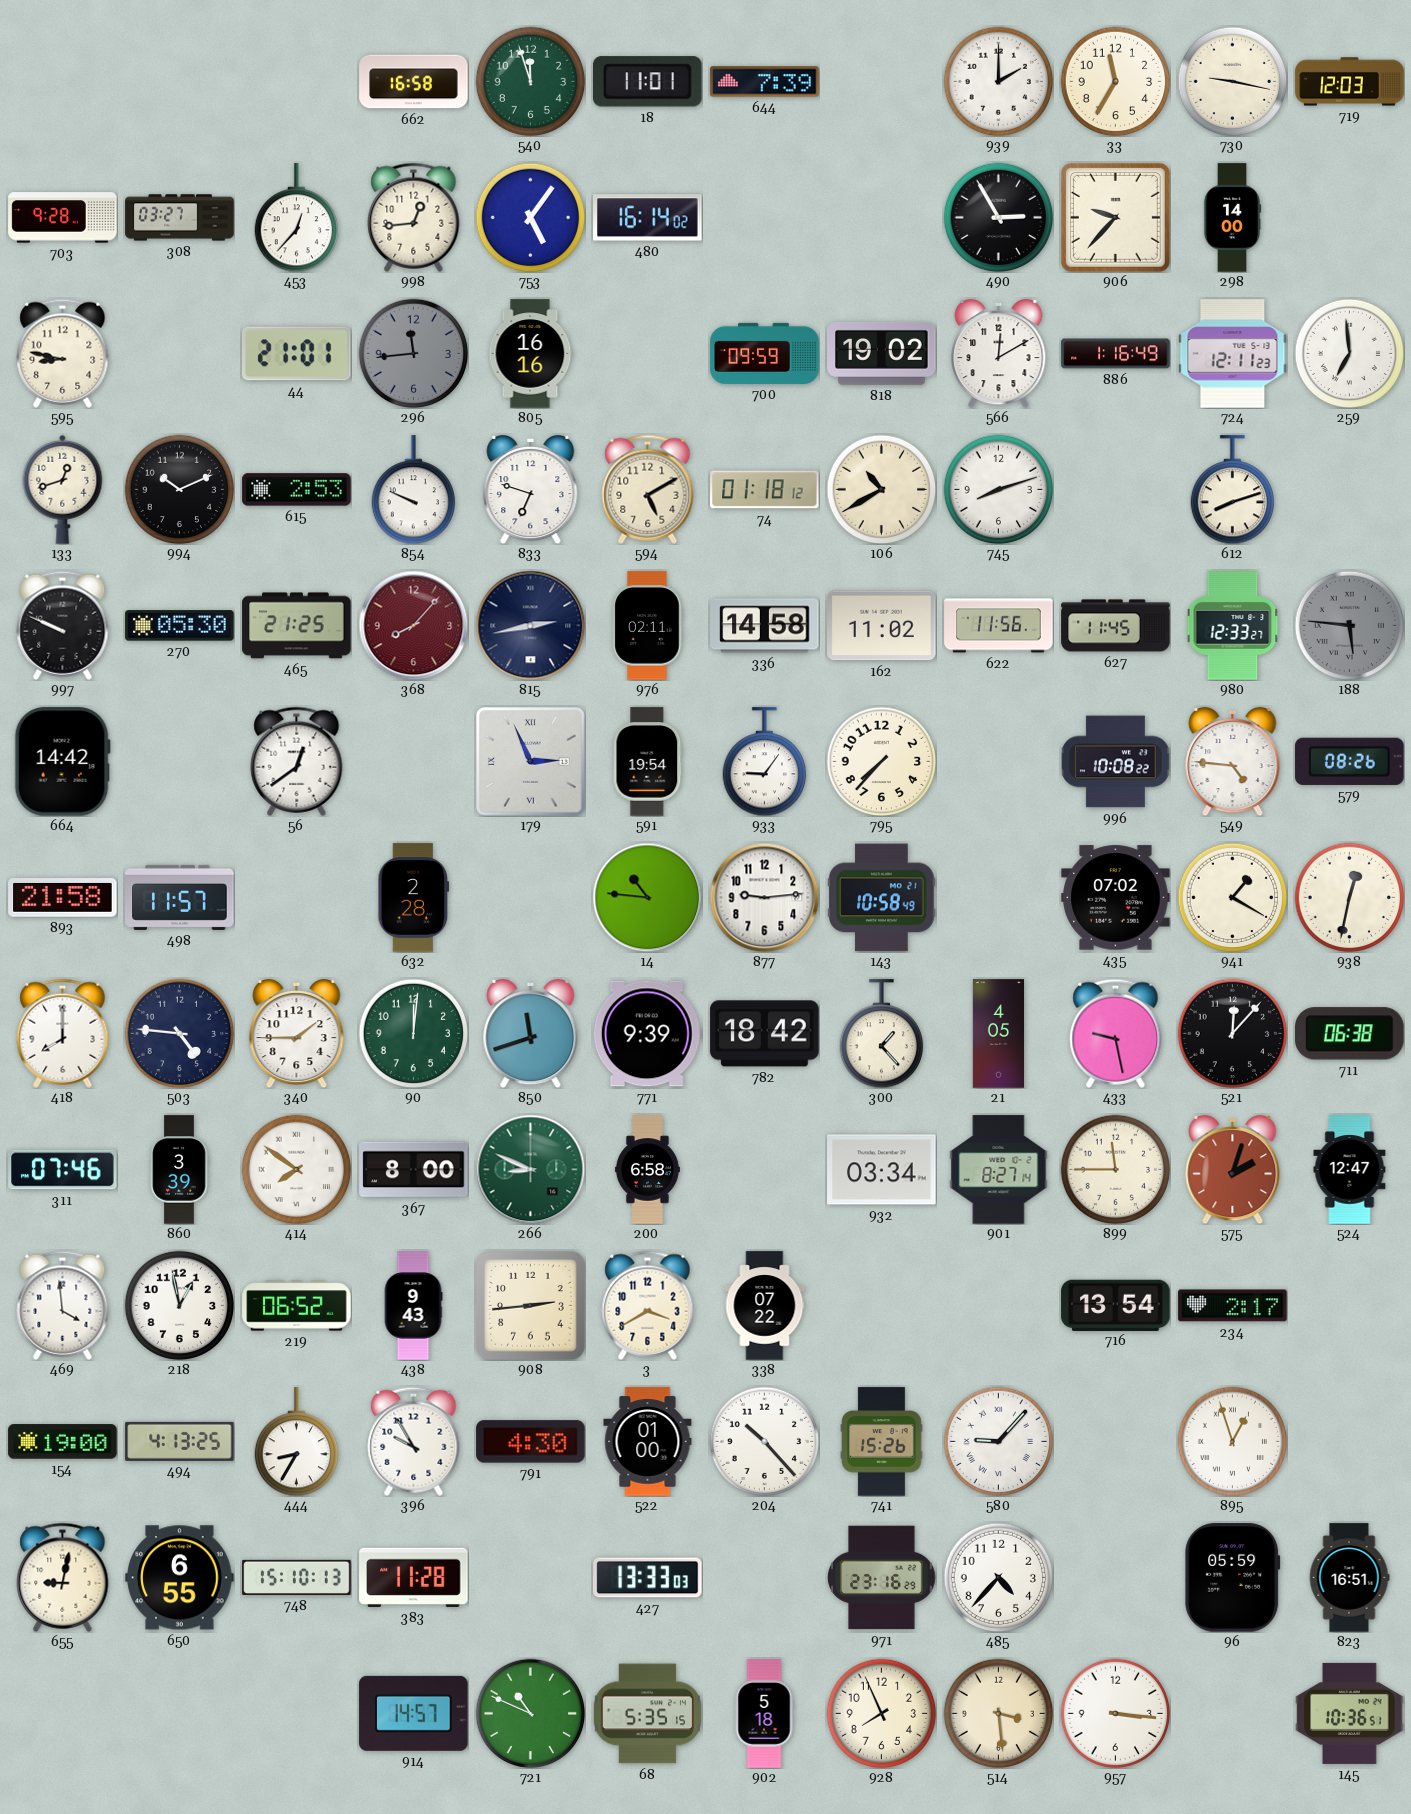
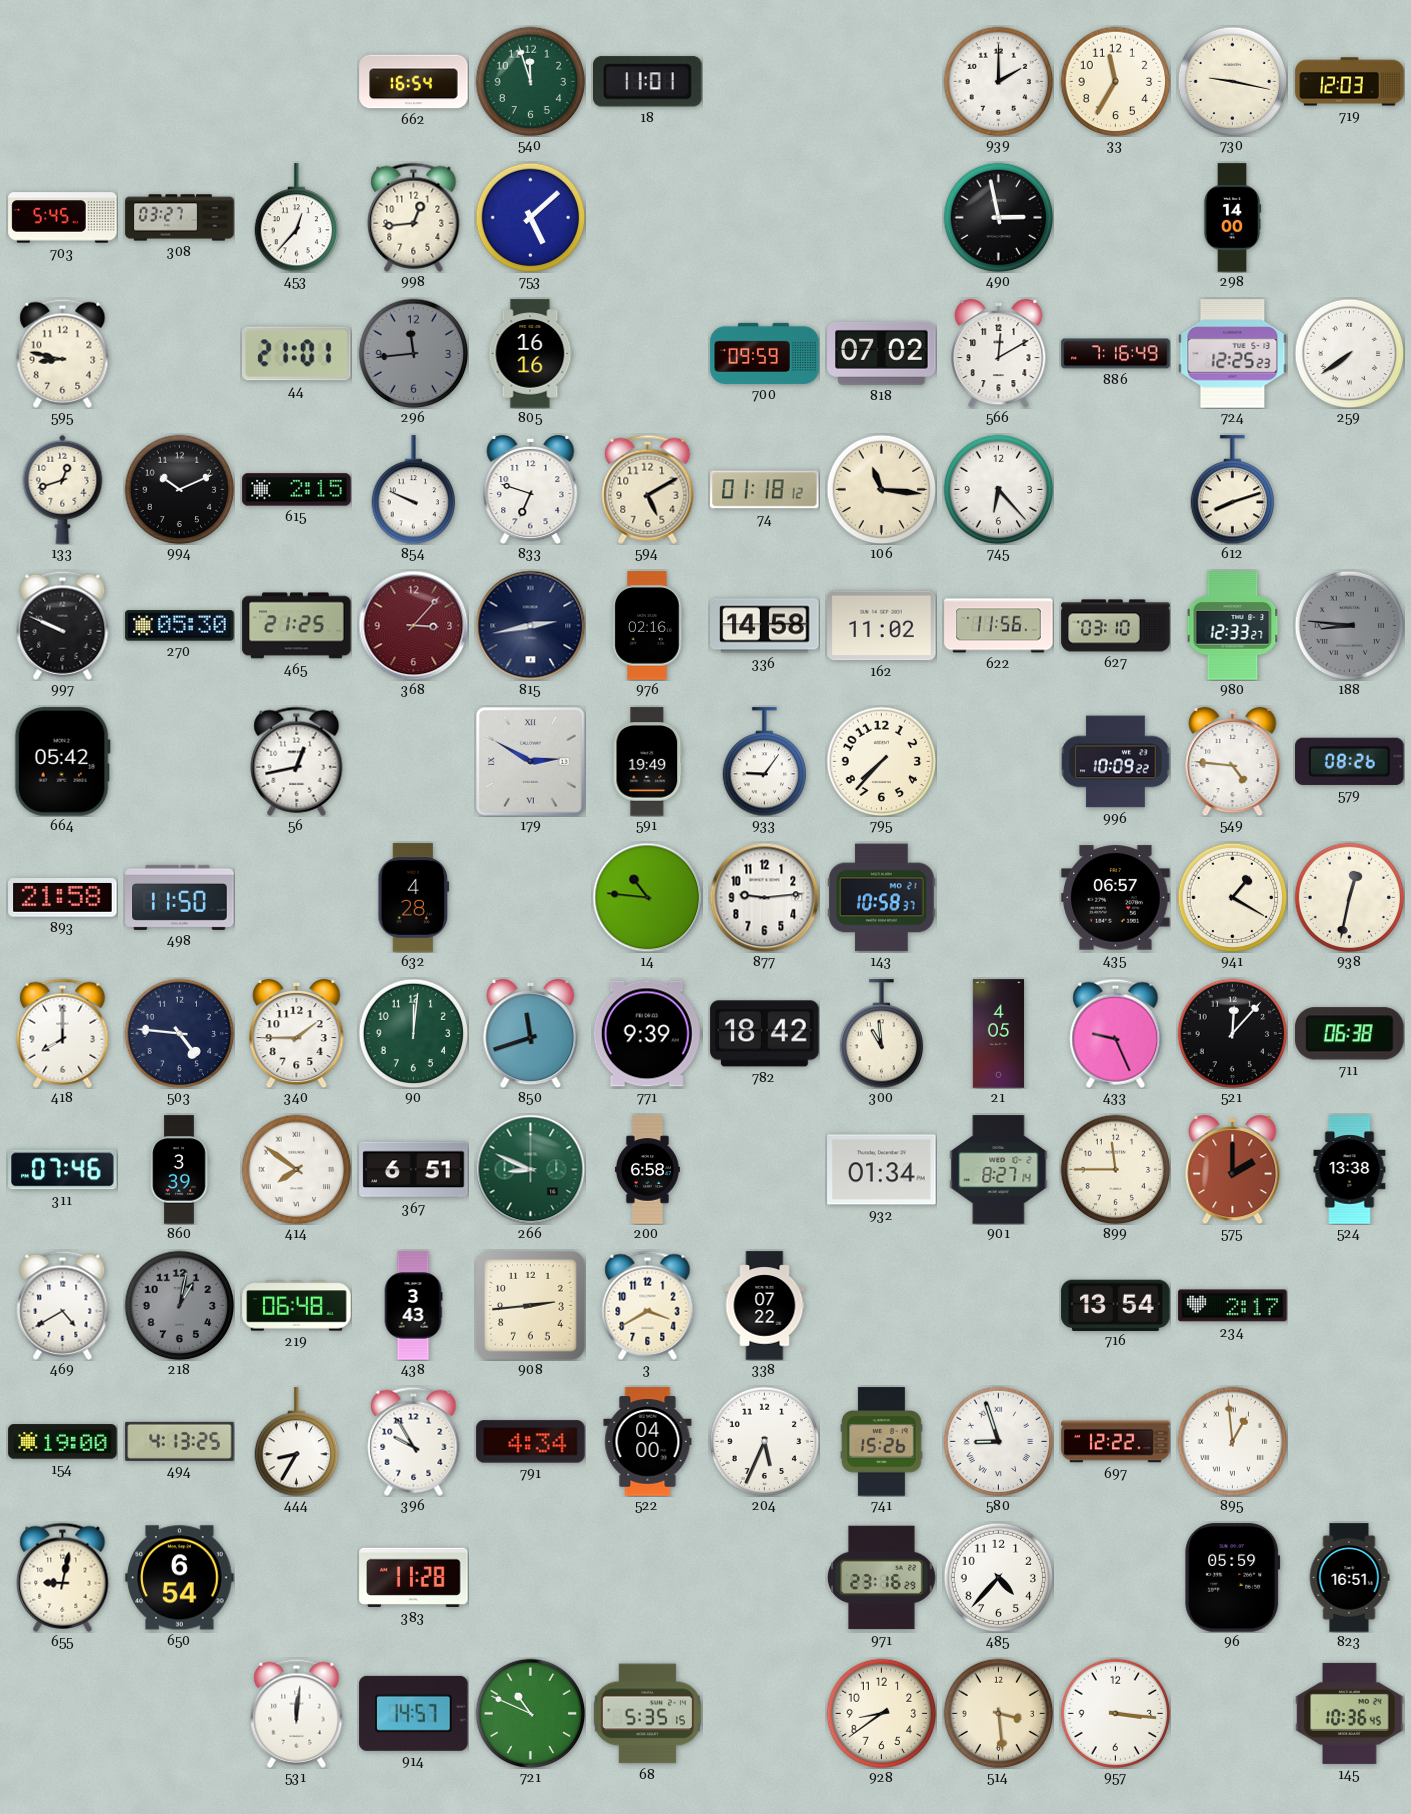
662: 16:58 -> 16:54
644: 7:39 -> none
703: 9:28 -> 5:45
753: 5:06 -> 5:08
480: 16:14 -> none
490: 2:55 -> 2:58
906: 9:37 -> none
818: 19:02 -> 07:02
886: 1:16 -> 7:16
724: 12:11 -> 12:25
259: 6:59 -> 7:39
615: 2:53 -> 2:15
106: 10:40 -> 11:16
745: 8:12 -> 6:23
368: 8:07 -> 3:07
976: 02:11 -> 02:16
627: 11:45 -> 03:10
188: 5:46 -> 8:46
664: 14:42 -> 05:42
56: 12:39 -> 12:43
179: 2:56 -> 2:50
591: 19:54 -> 19:49
996: 10:08 -> 10:09
498: 11:57 -> 11:50
632: 2:28 -> 4:28
143: 10:58:49 -> 10:58:37
435: 07:02 -> 06:57
300: 1:23 -> 10:59
433: 9:28 -> 9:26
367: 8:00 -> 6:51
932: 03:34 -> 01:34
575: 2:03 -> 2:00
524: 12:47 -> 13:38
469: 3:59 -> 4:40
218: 12:58 -> 1:02
218 dial: white -> grey
219: 06:52 -> 06:48
438: 9:43 -> 3:43
791: 4:30 -> 4:34
522: 01:00 -> 04:00
204: 10:23 -> 5:34
580: 9:07 -> 8:57
697: none -> 12:22
895: 12:57 -> 12:59
650: 6:55 -> 6:54
748: 15:10 -> none
427: 13:33 -> none
531: none -> 12:01
902: 5:18 -> none
928: 7:56 -> 8:39
145: 10:36:51 -> 10:36:45
